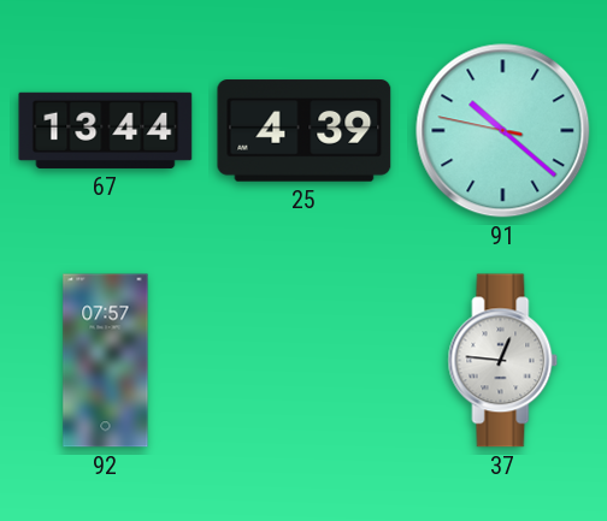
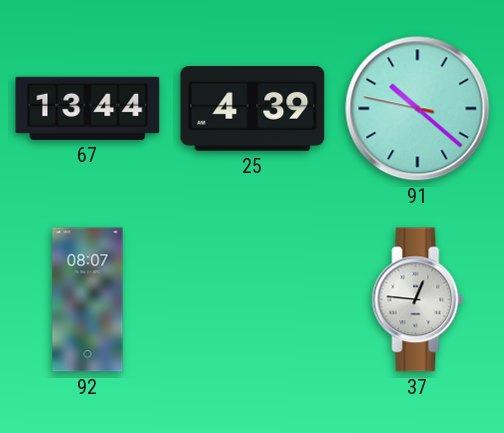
92: 07:57 -> 08:07
